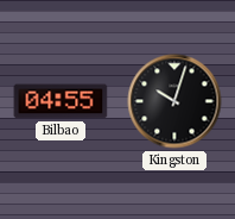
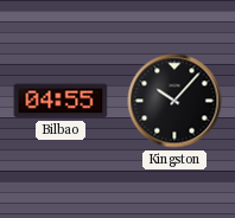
Kingston: 10:03 -> 10:07
